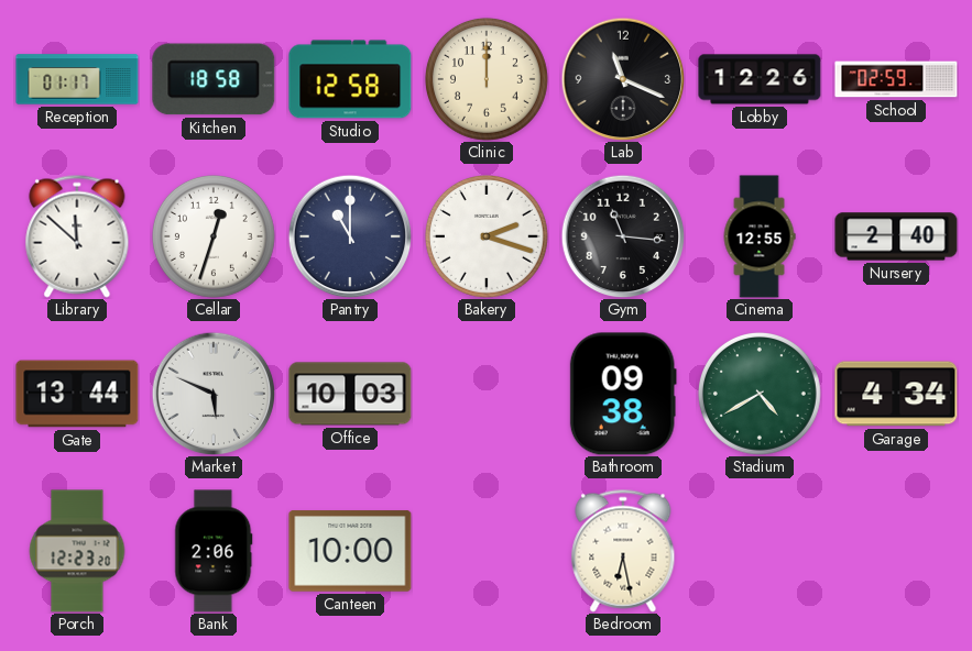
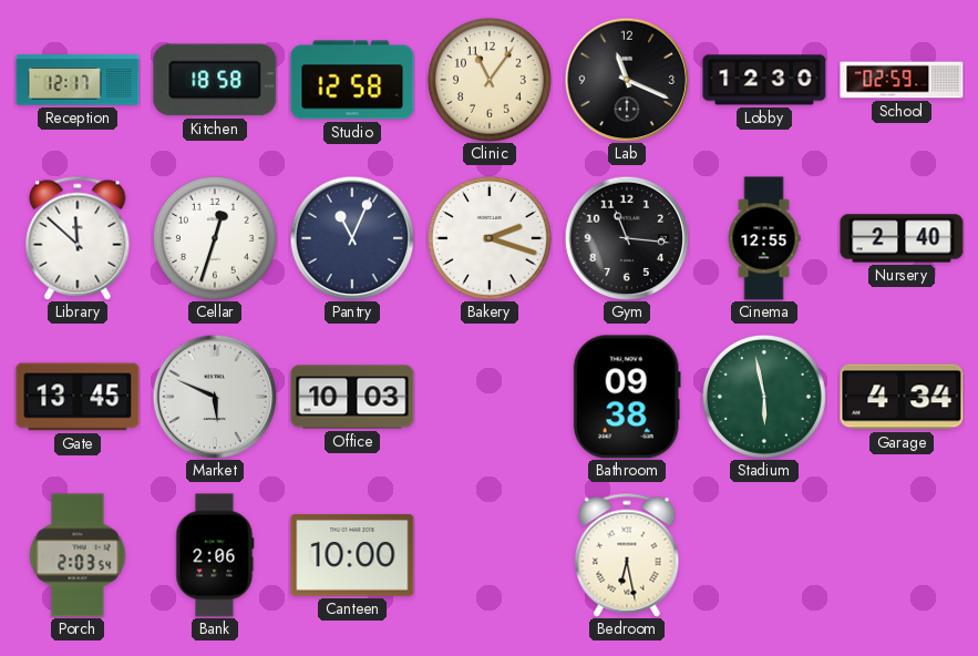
Reception: 01:17 -> 12:17
Clinic: 12:00 -> 11:06
Lobby: 12:26 -> 12:30
Pantry: 11:00 -> 11:04
Gate: 13:44 -> 13:45
Stadium: 4:40 -> 5:58
Porch: 12:23 -> 2:03
